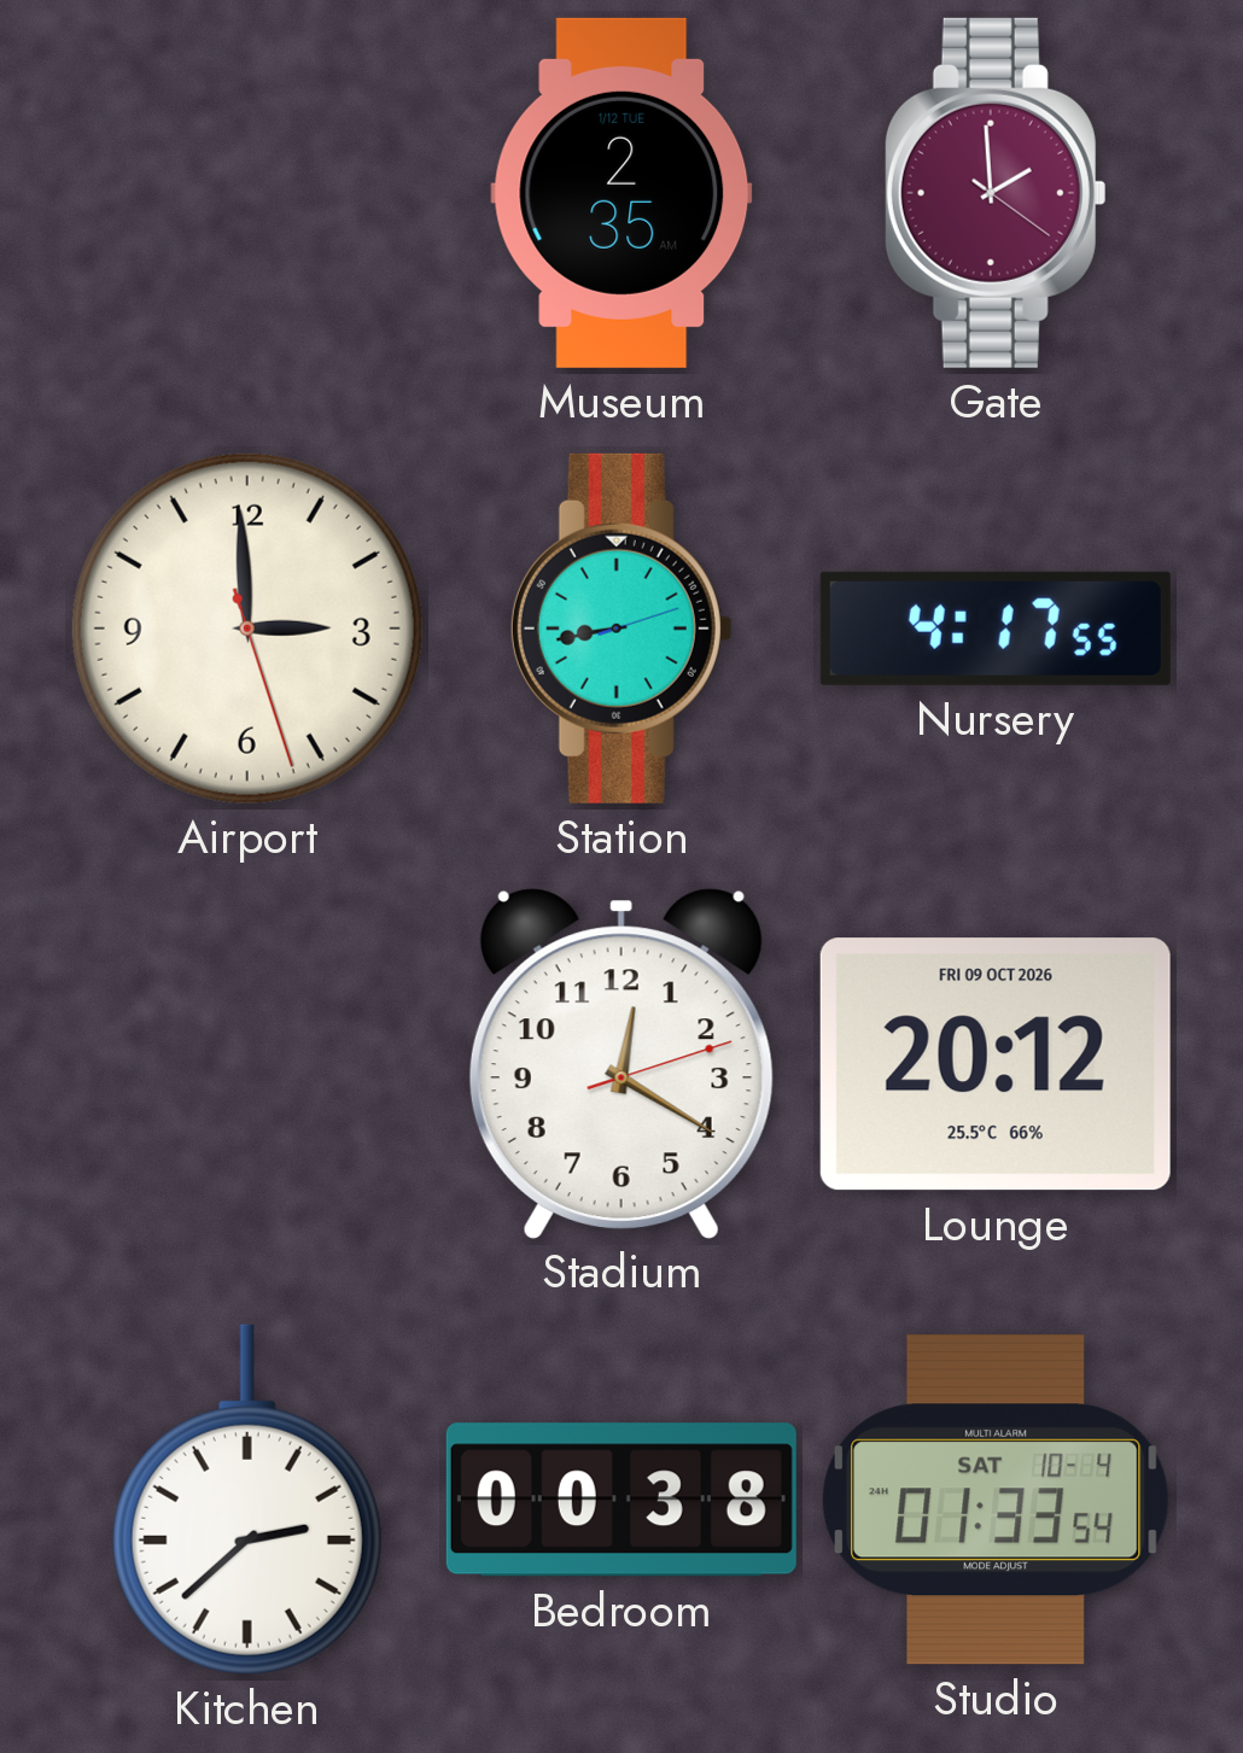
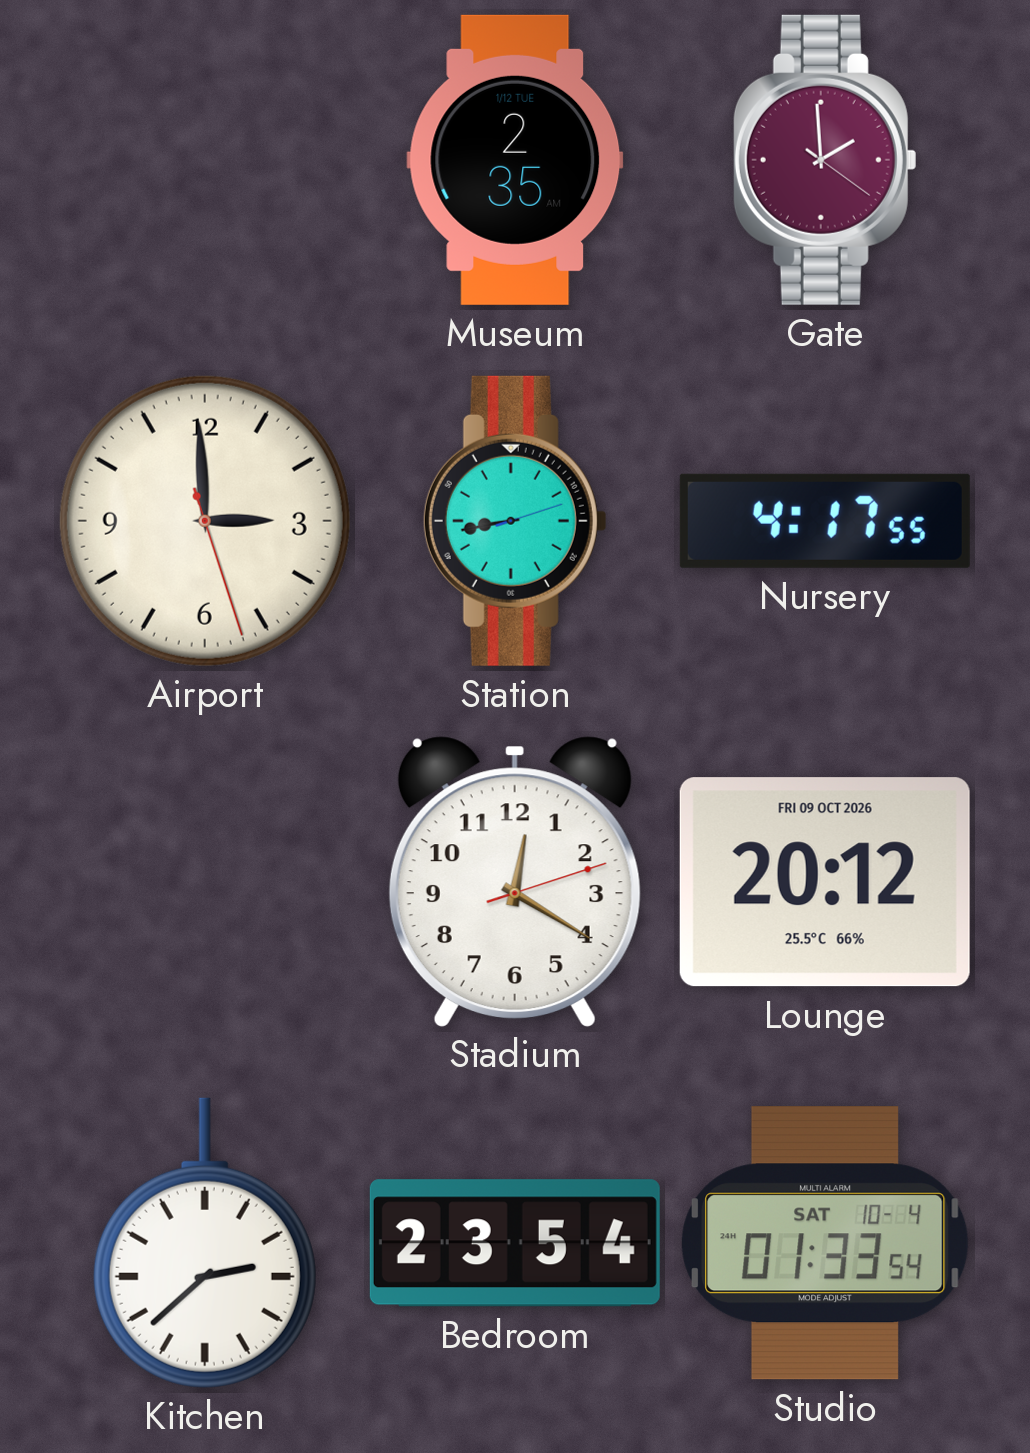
Bedroom: 00:38 -> 23:54
